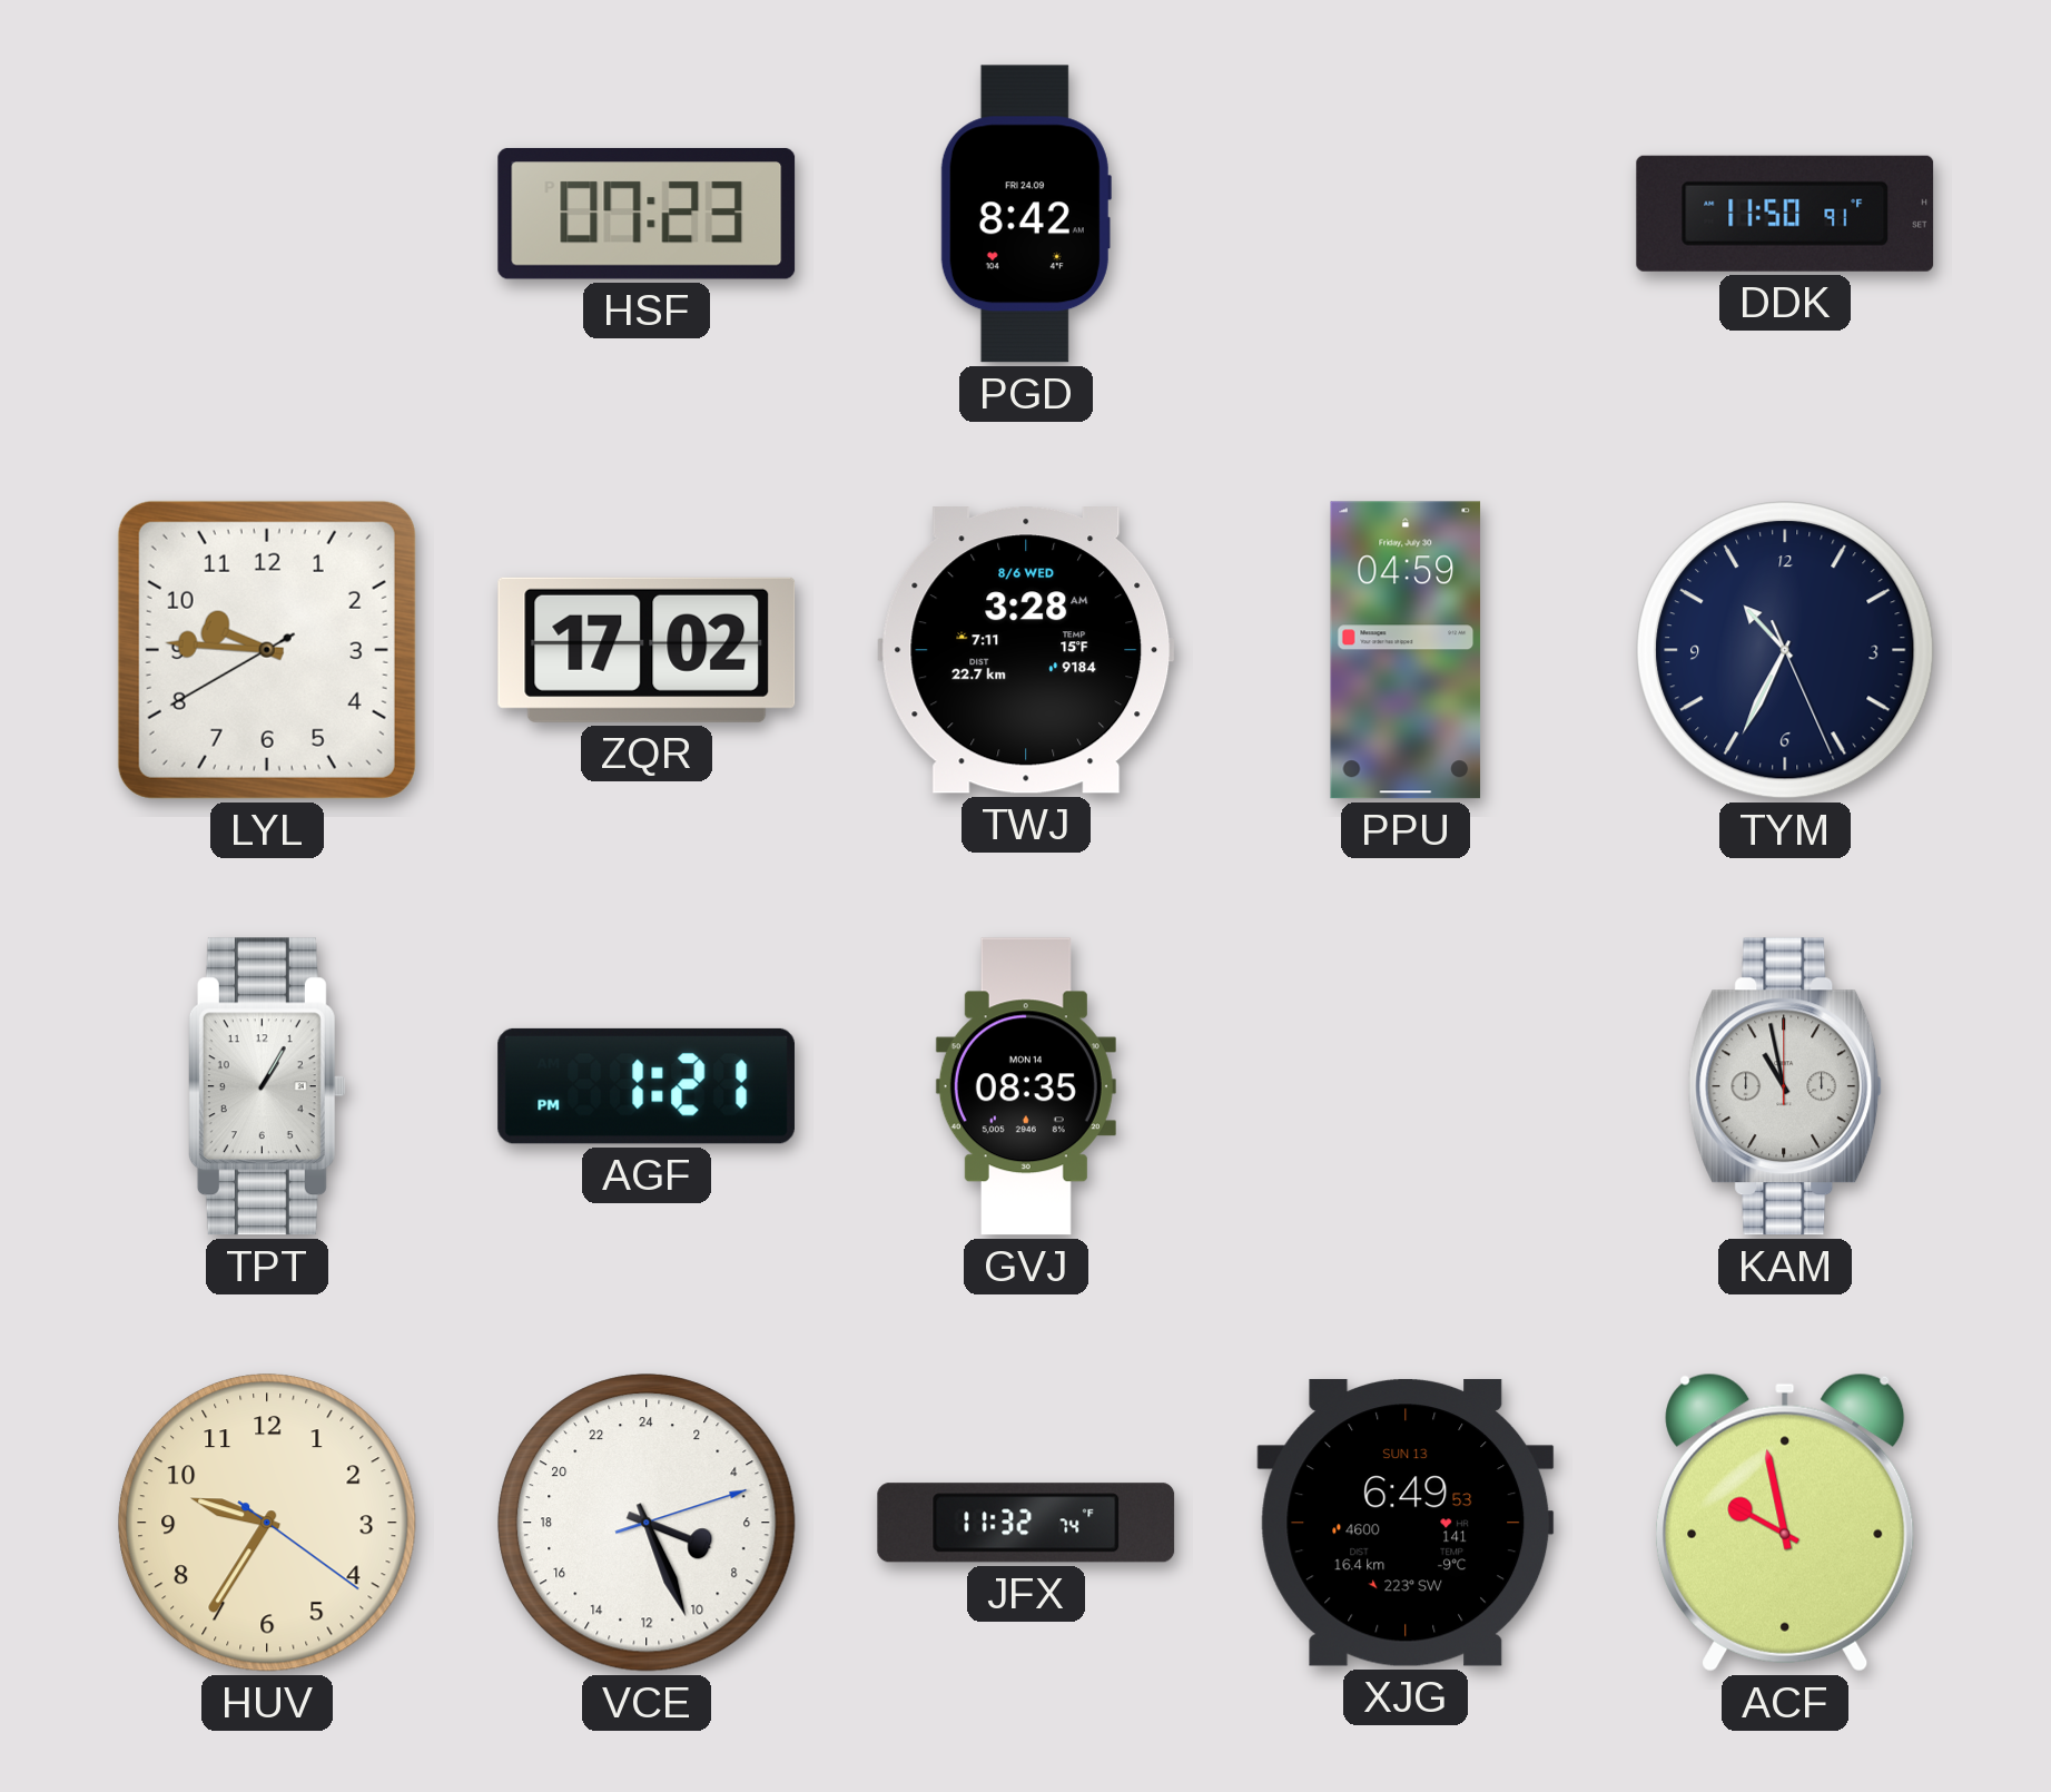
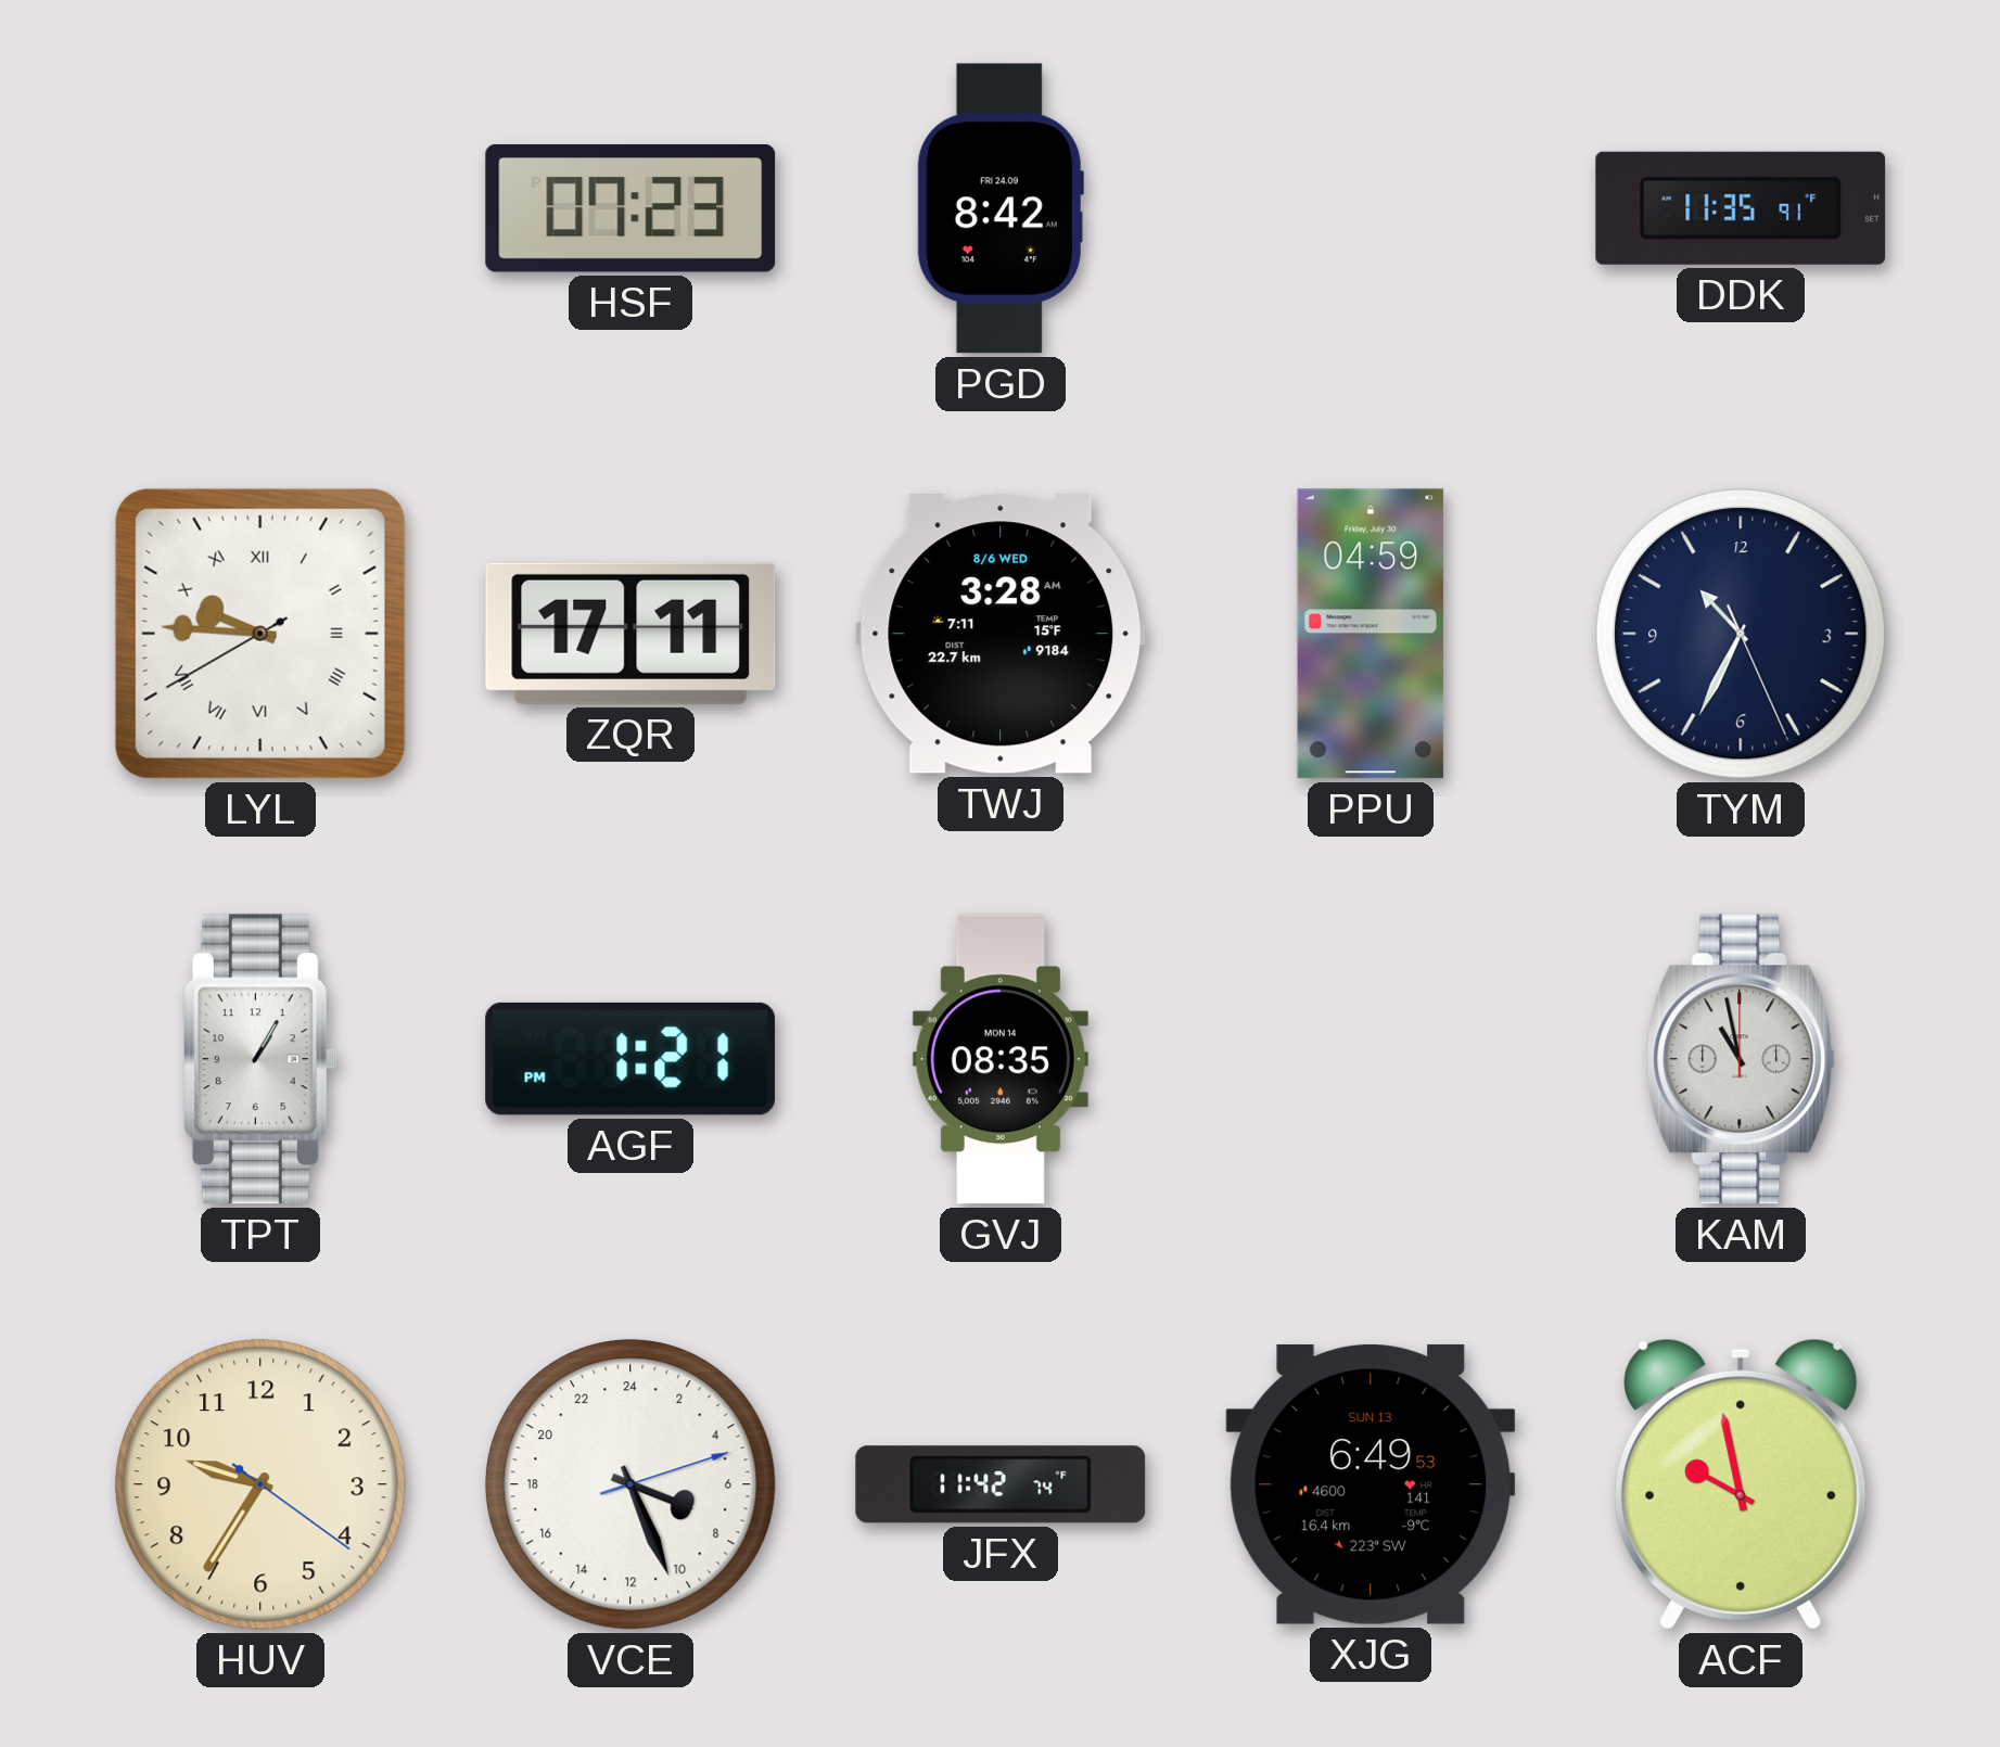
DDK: 11:50 -> 11:35
LYL numerals: Arabic -> Roman
ZQR: 17:02 -> 17:11
JFX: 11:32 -> 11:42
